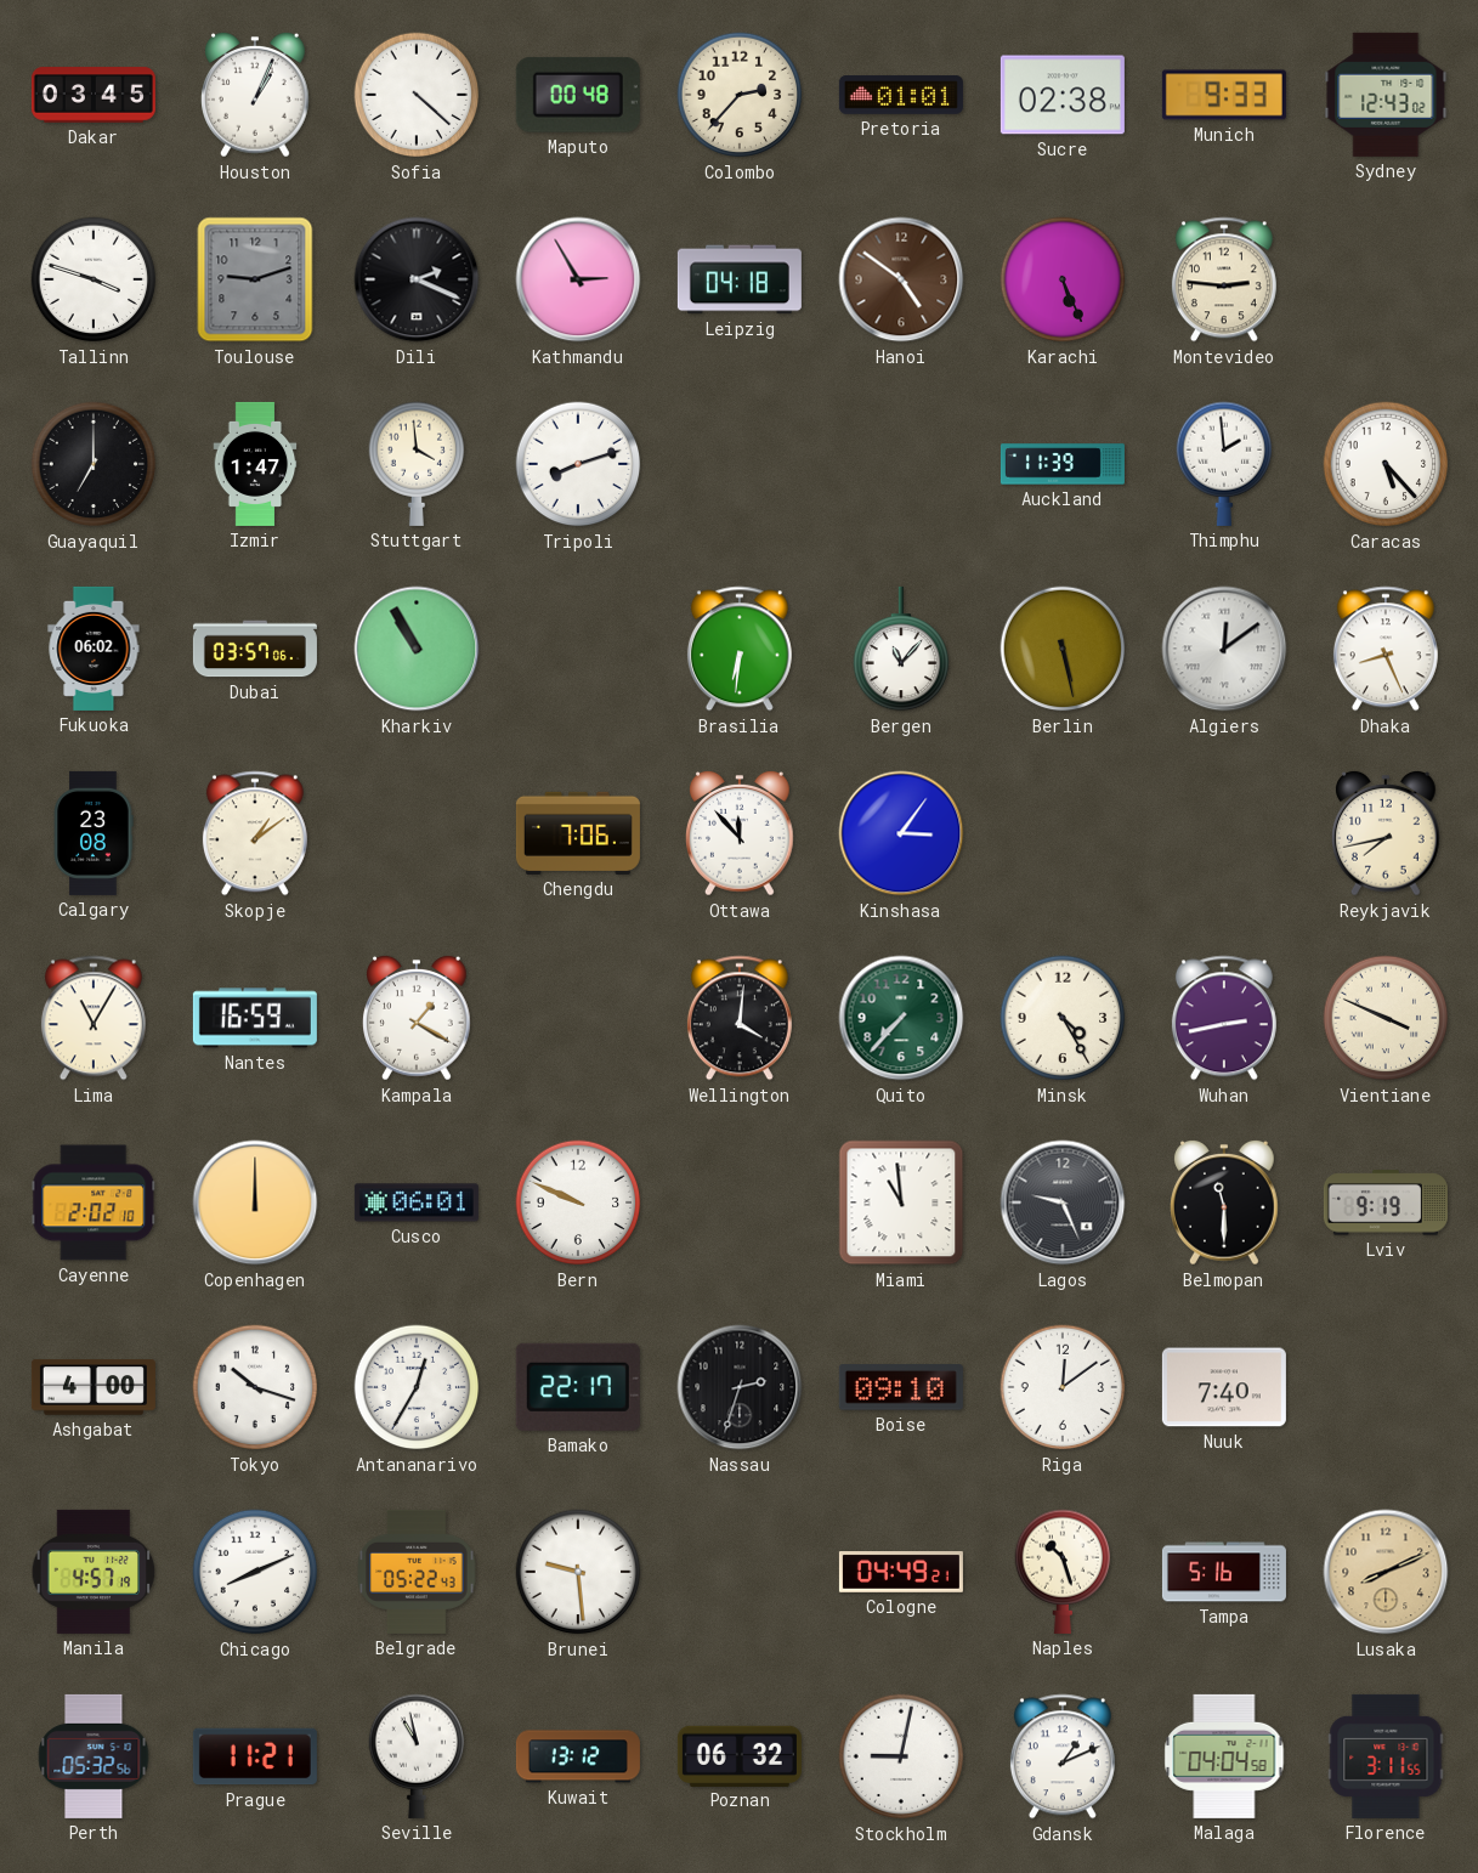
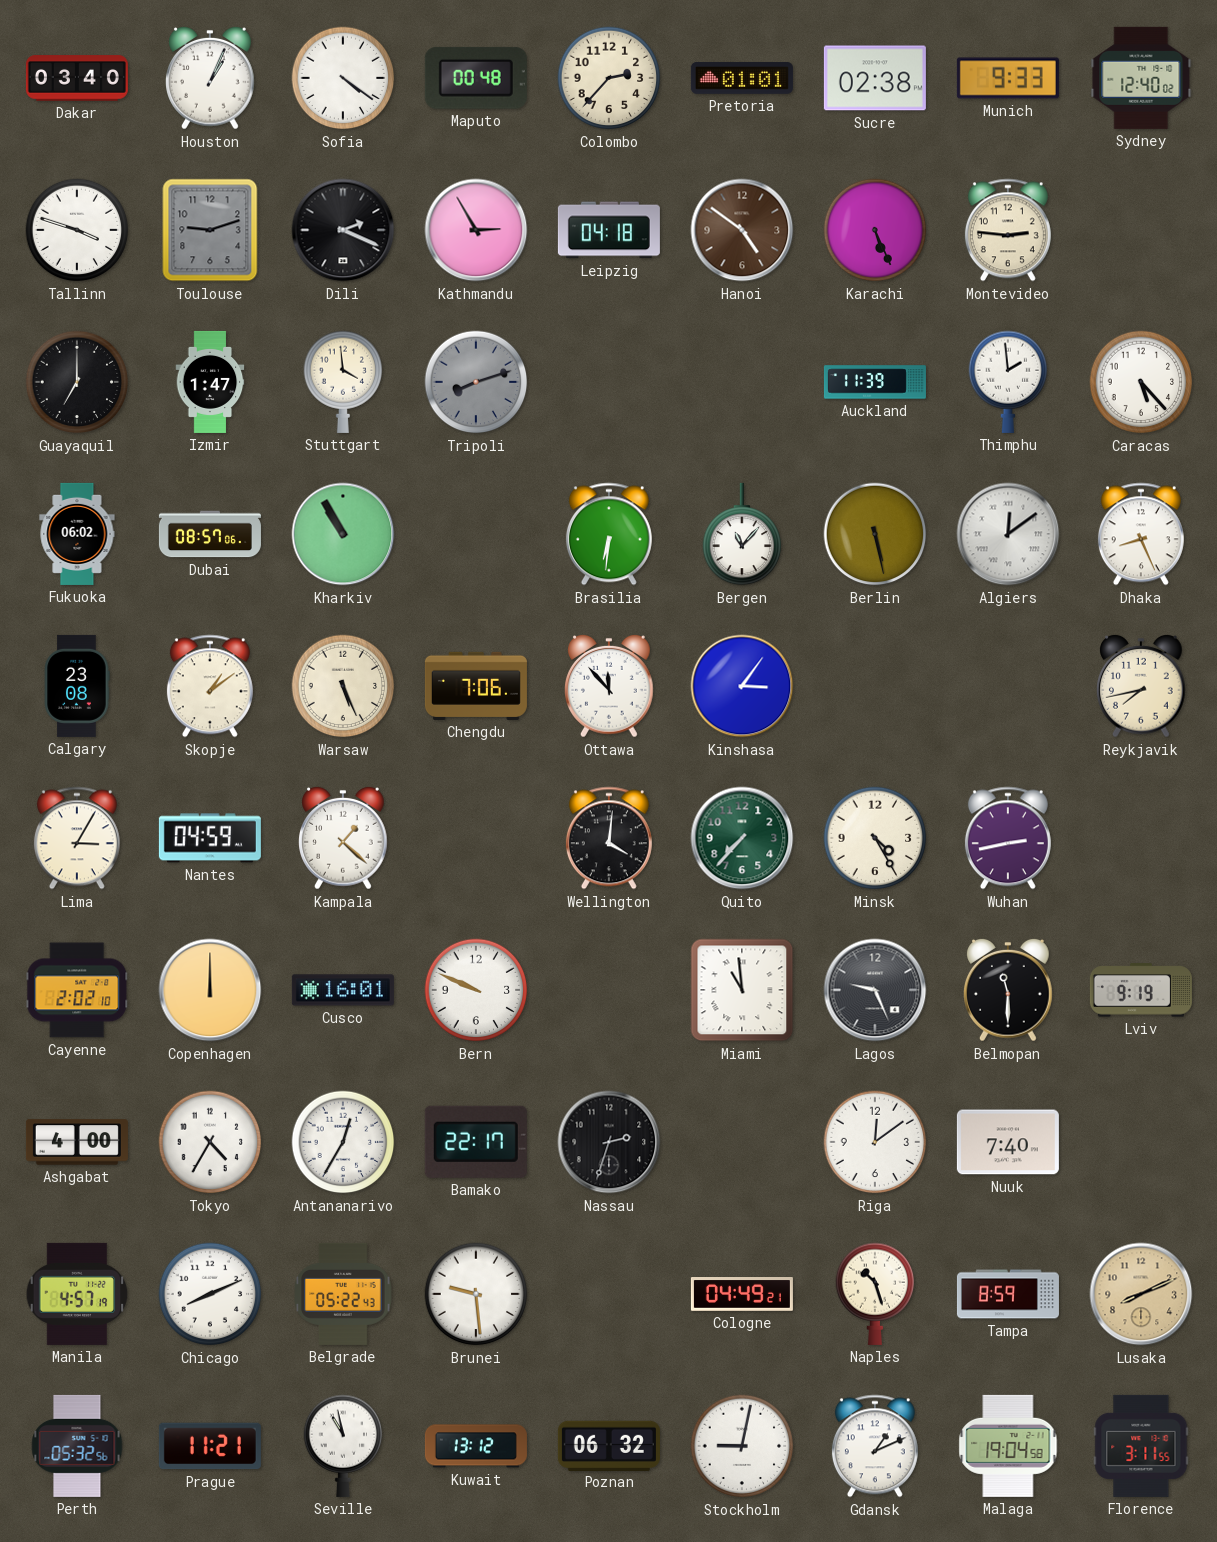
Dakar: 03:45 -> 03:40
Sofia: 4:22 -> 4:21
Sydney: 12:43 -> 12:40
Tripoli dial: white -> grey
Dubai: 03:57 -> 08:57
Warsaw: none -> 5:26
Lima: 11:05 -> 3:05
Nantes: 16:59 -> 04:59
Kampala: 1:20 -> 1:22
Vientiane: 3:49 -> none
Cusco: 06:01 -> 16:01
Tokyo: 10:18 -> 4:35
Boise: 09:10 -> none
Tampa: 5:16 -> 8:59
Malaga: 04:04 -> 19:04
